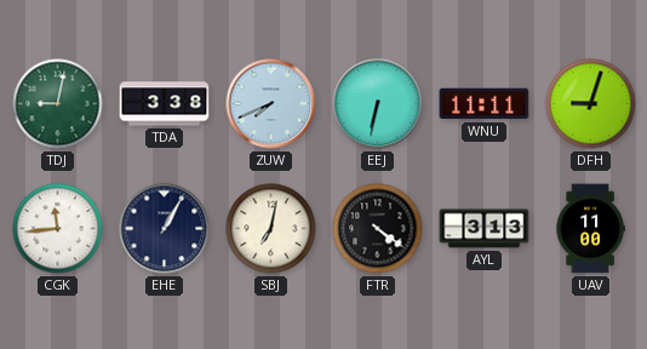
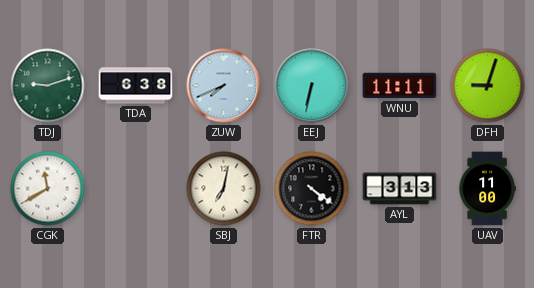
TDJ: 9:02 -> 9:12
TDA: 3:38 -> 6:38
CGK: 11:44 -> 11:40
EHE: 1:05 -> none
